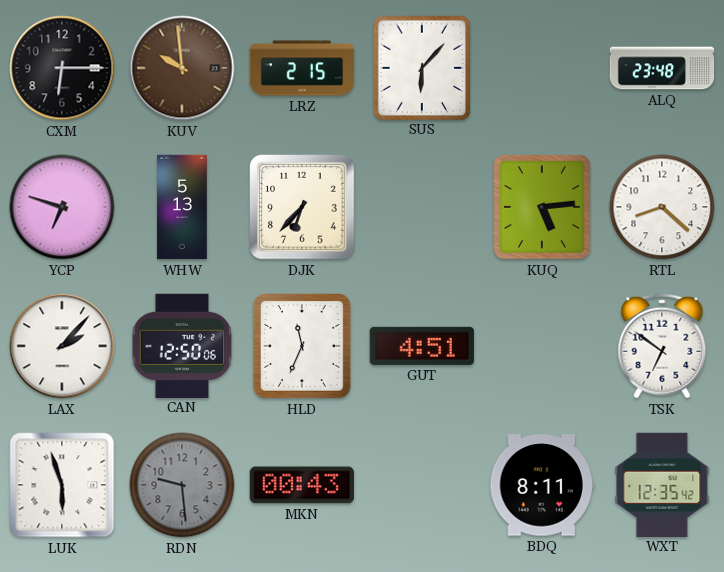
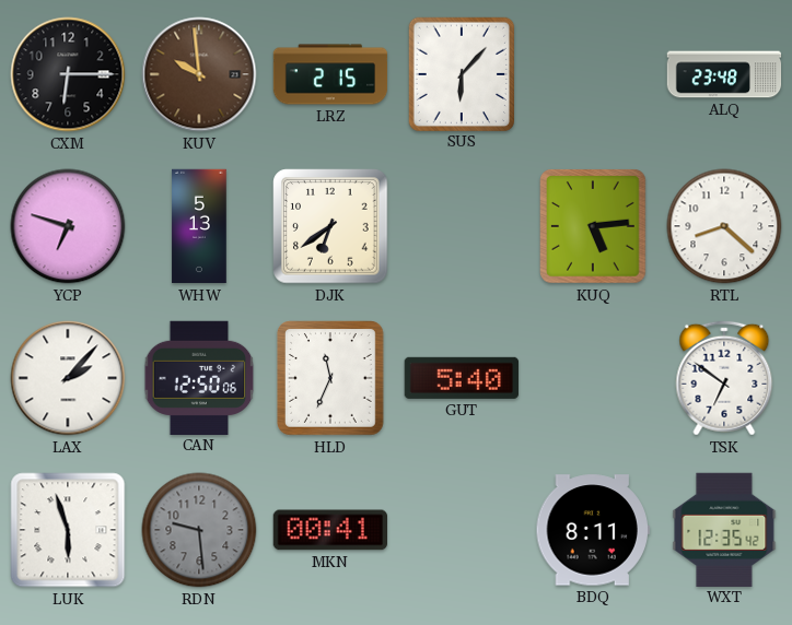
DJK: 6:37 -> 6:39
GUT: 4:51 -> 5:40
MKN: 00:43 -> 00:41
